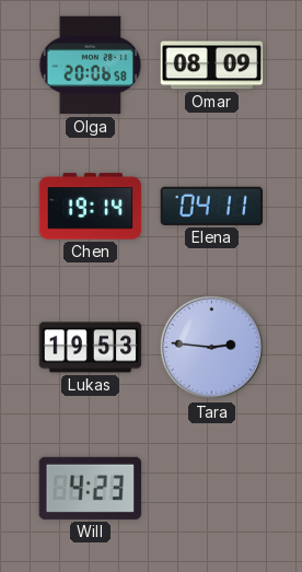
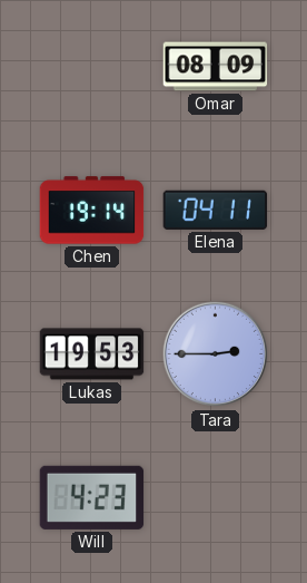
Olga: 20:06 -> none
Tara: 2:46 -> 2:45
